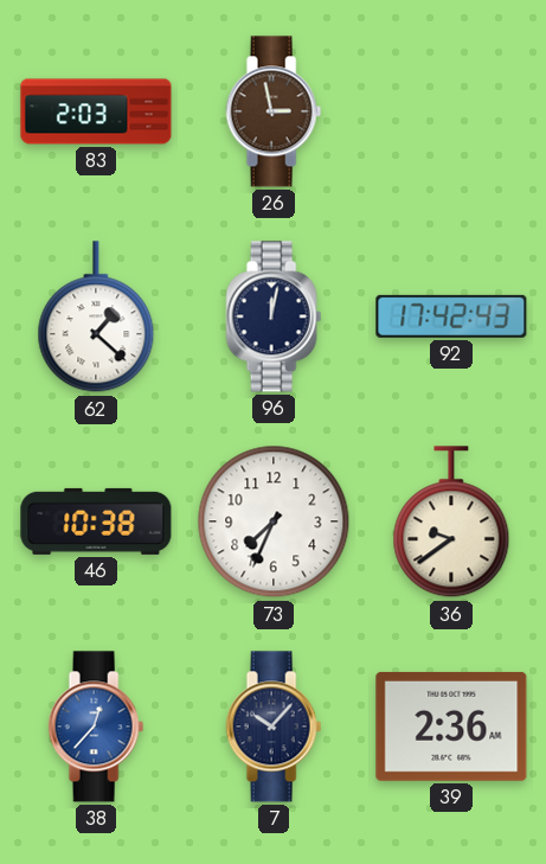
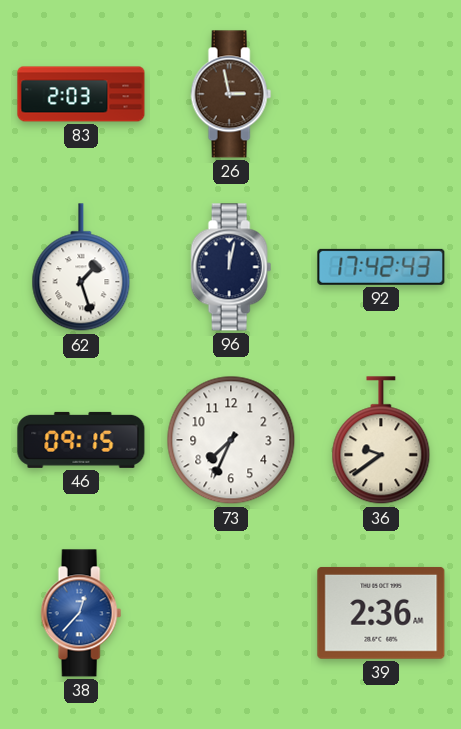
62: 1:22 -> 1:27
46: 10:38 -> 09:15
7: 10:07 -> none
